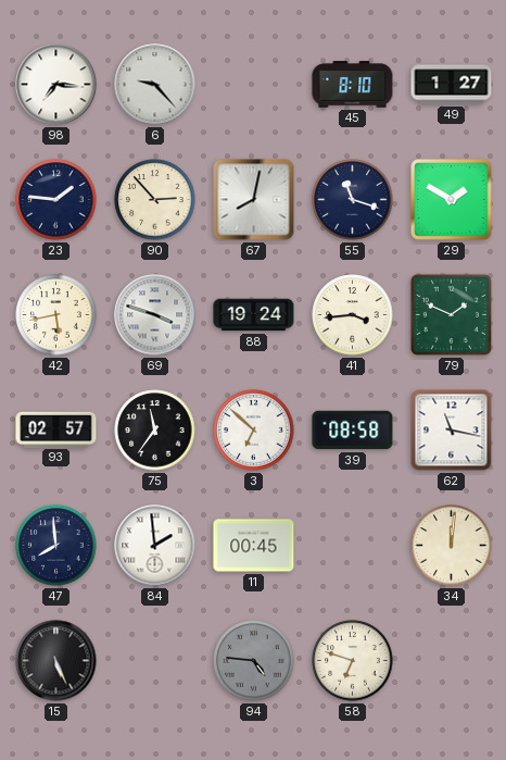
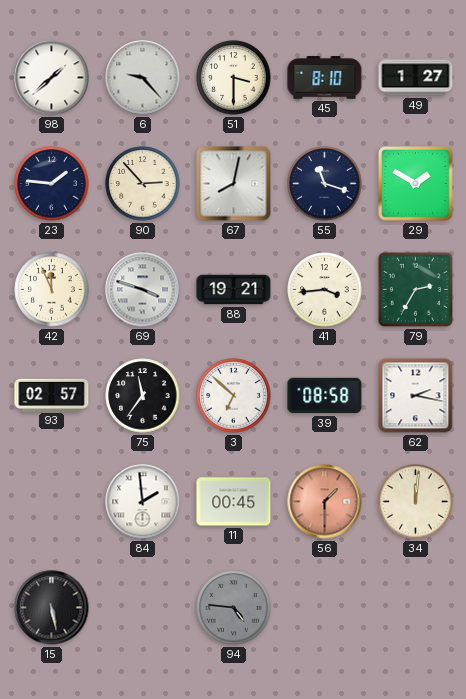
98: 7:16 -> 1:38
51: none -> 3:30
42: 5:43 -> 11:56
88: 19:24 -> 19:21
79: 1:49 -> 2:35
62: 11:17 -> 2:17
47: 7:59 -> none
56: none -> 1:30
15: 5:26 -> 5:28
58: 6:48 -> none
